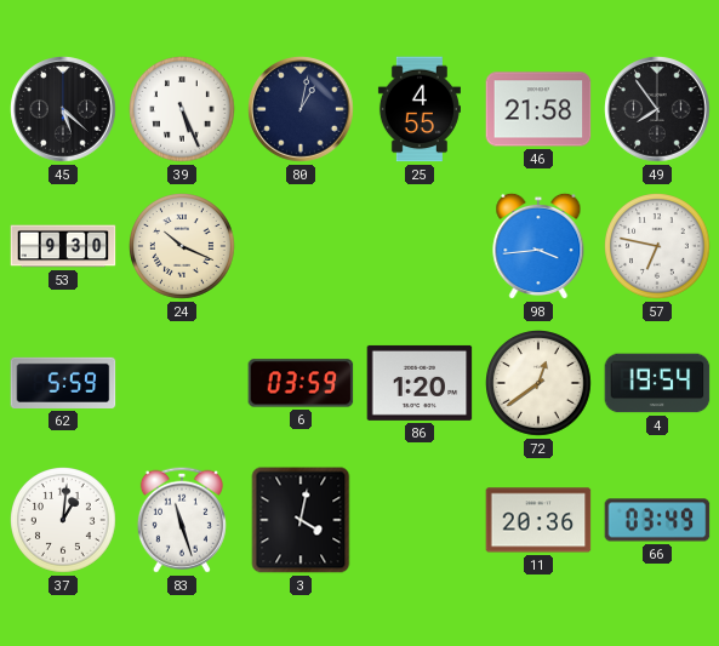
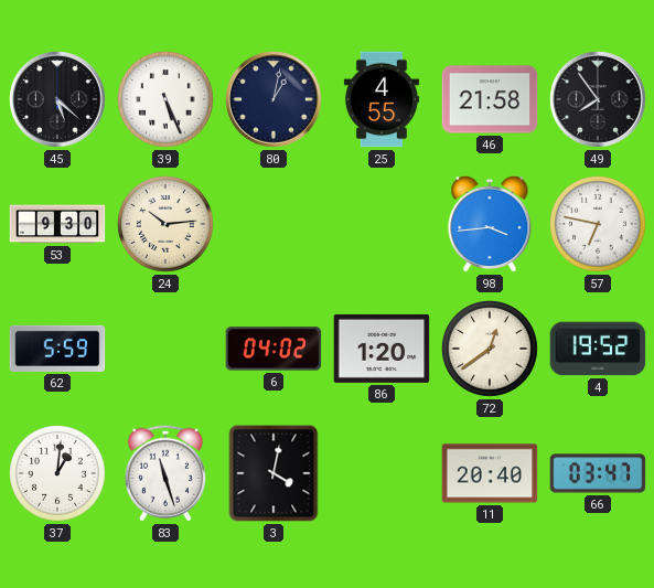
24: 10:19 -> 10:14
6: 03:59 -> 04:02
4: 19:54 -> 19:52
11: 20:36 -> 20:40
66: 03:49 -> 03:47
